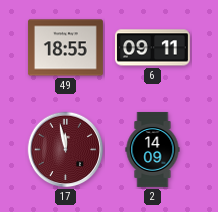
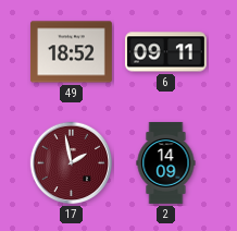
49: 18:55 -> 18:52
17: 11:58 -> 1:58
